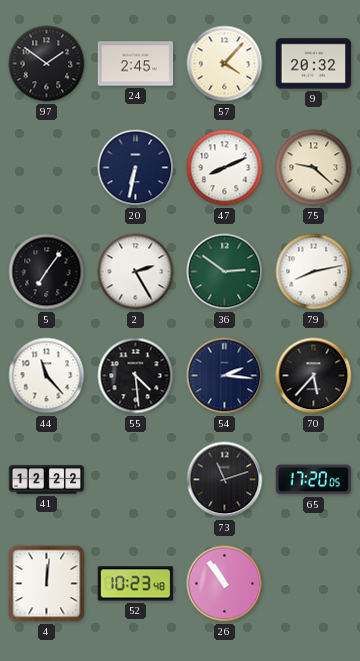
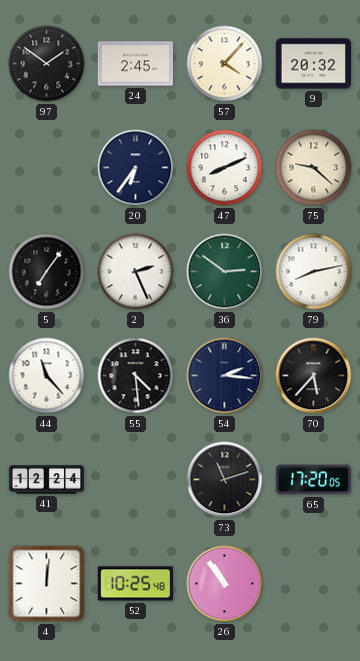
20: 6:32 -> 6:36
2: 2:25 -> 2:26
41: 12:22 -> 12:24
52: 10:23 -> 10:25
